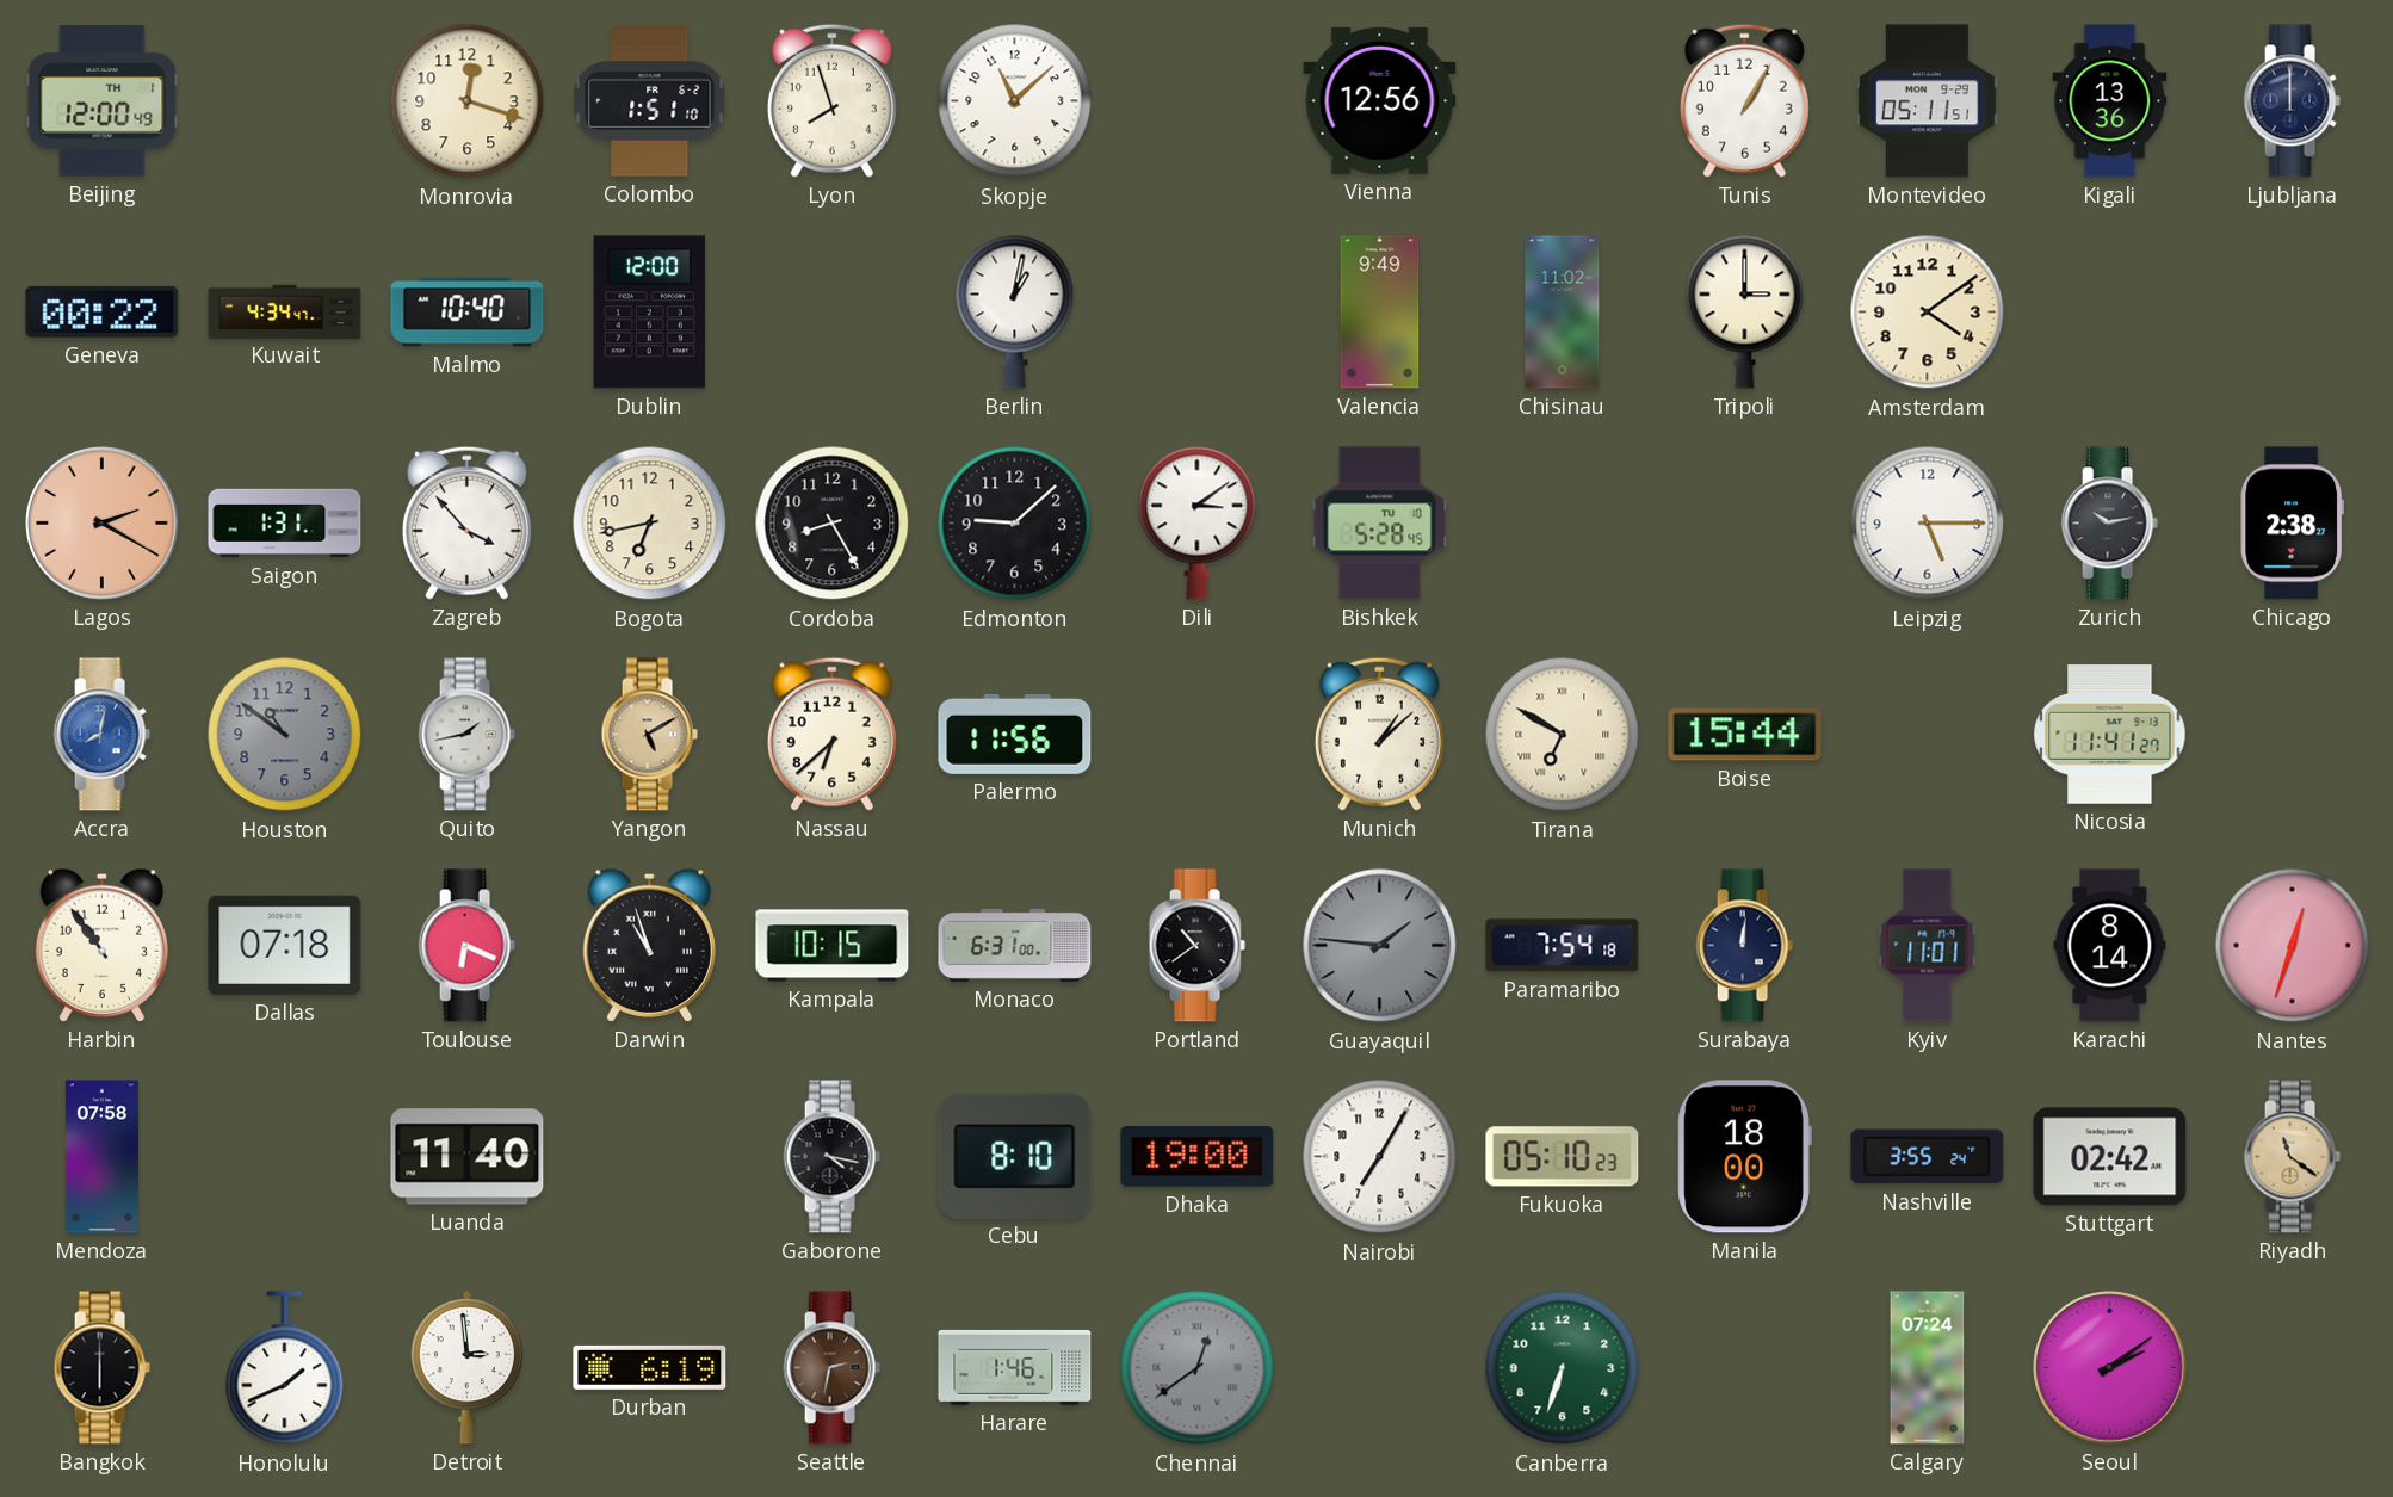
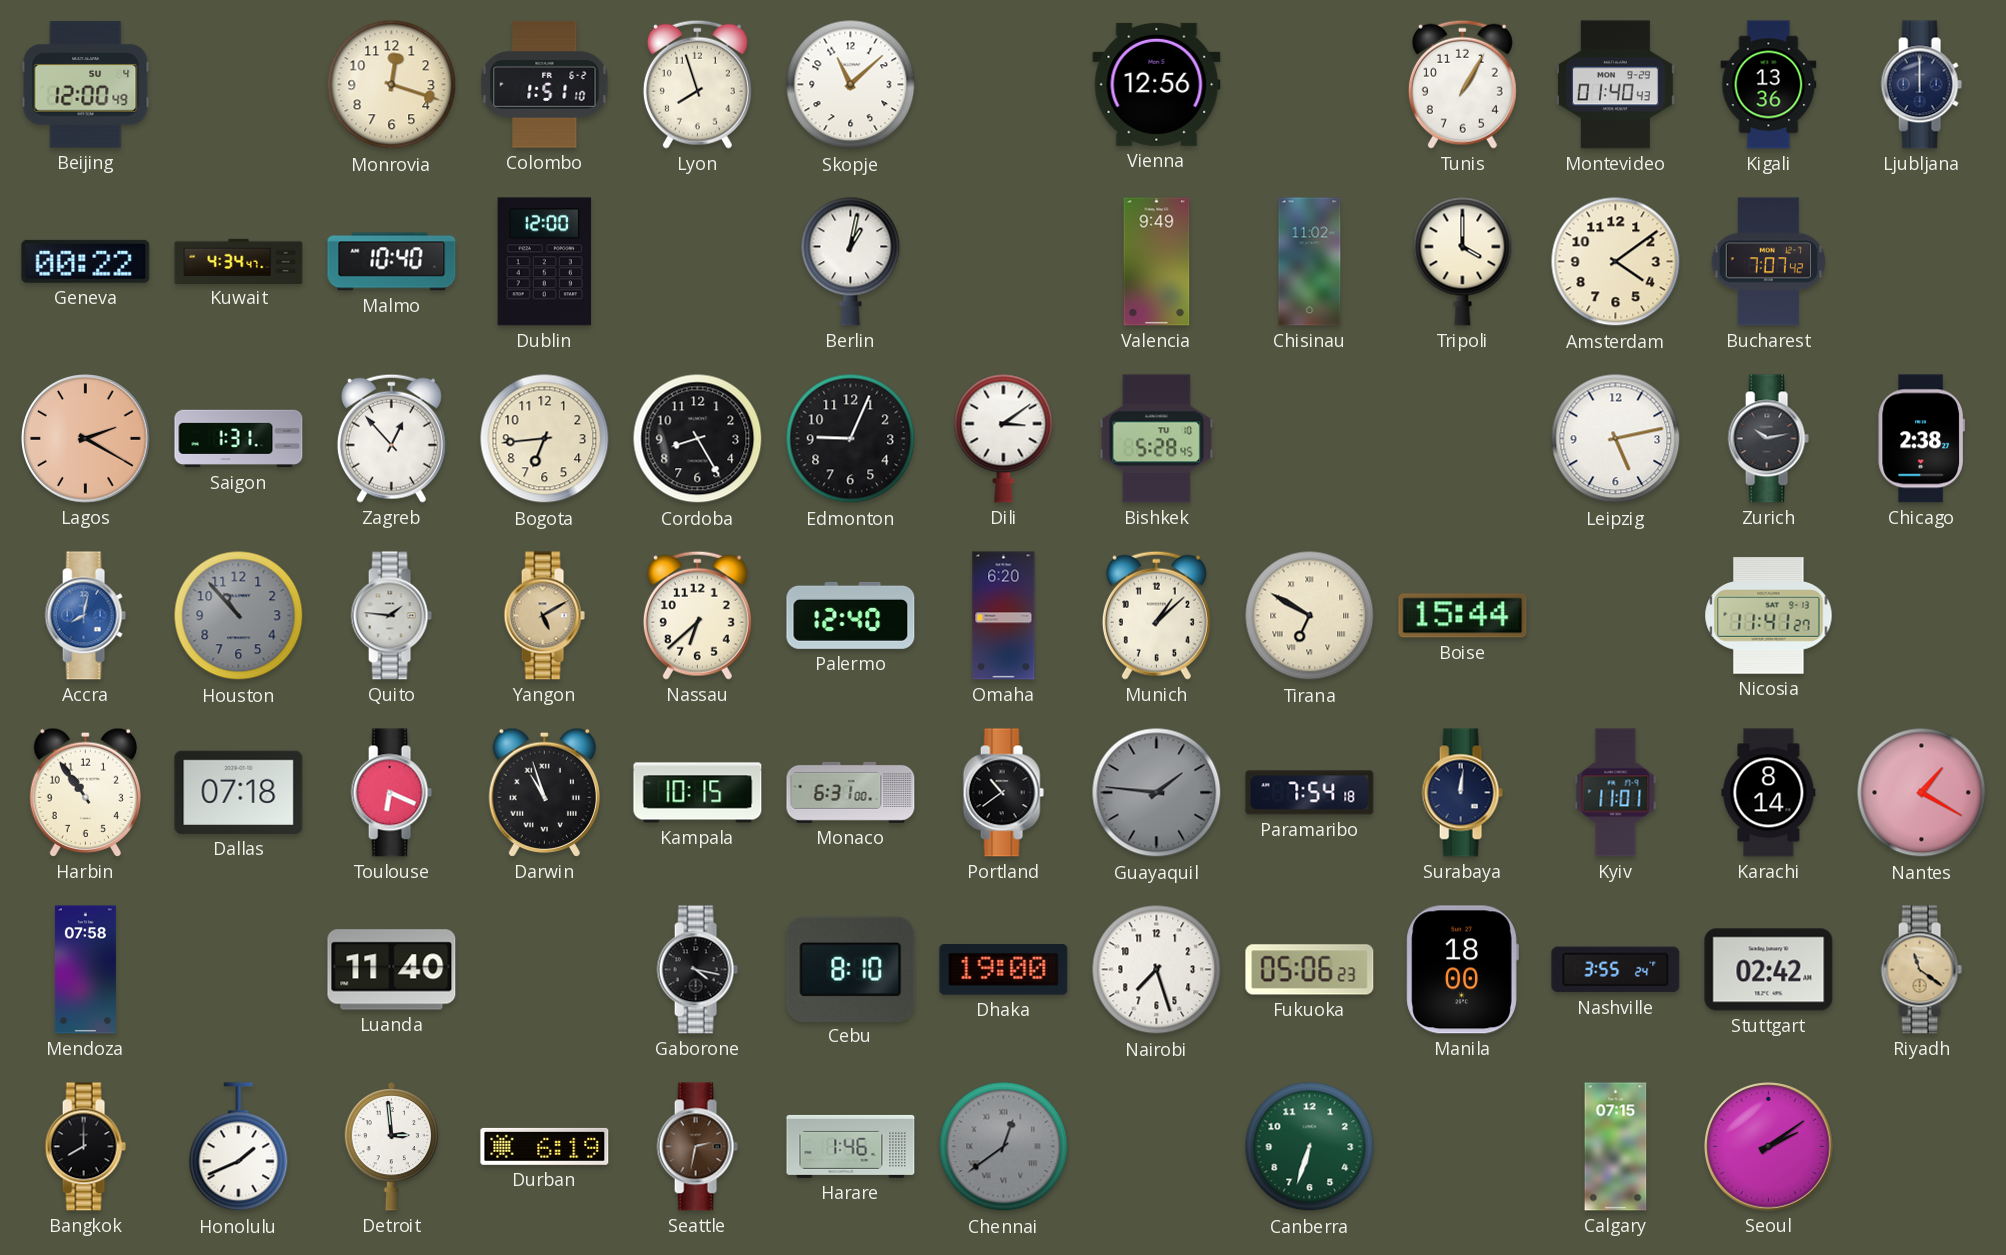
Beijing date: TH 1 -> SU 4
Montevideo: 05:11 -> 01:40
Tripoli: 3:00 -> 4:00
Bucharest: none -> 7:07
Zagreb: 3:53 -> 12:53
Bogota: 6:43 -> 6:44
Edmonton: 9:08 -> 9:04
Leipzig: 5:15 -> 5:13
Houston: 10:51 -> 10:53
Quito: 1:43 -> 1:46
Palermo: 11:56 -> 12:40
Omaha: none -> 6:20
Nantes: 12:33 -> 1:20
Nairobi: 7:05 -> 7:27
Fukuoka: 05:10 -> 05:06
Bangkok: 6:00 -> 8:00
Calgary: 07:24 -> 07:15
